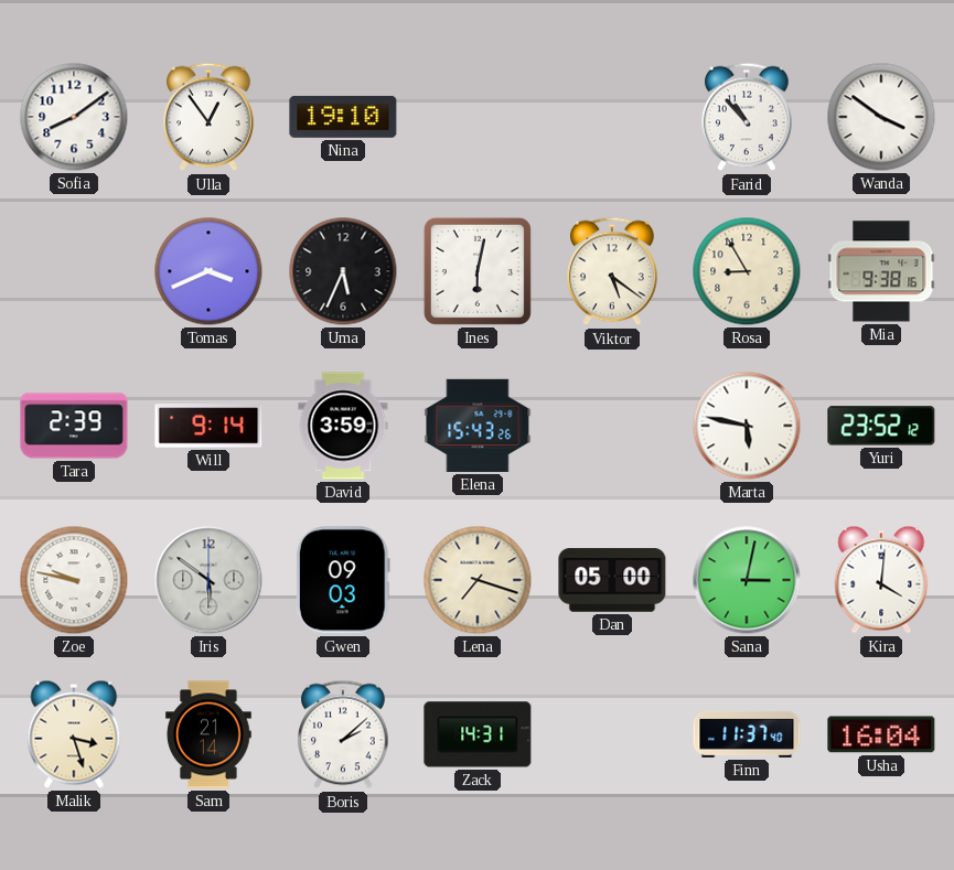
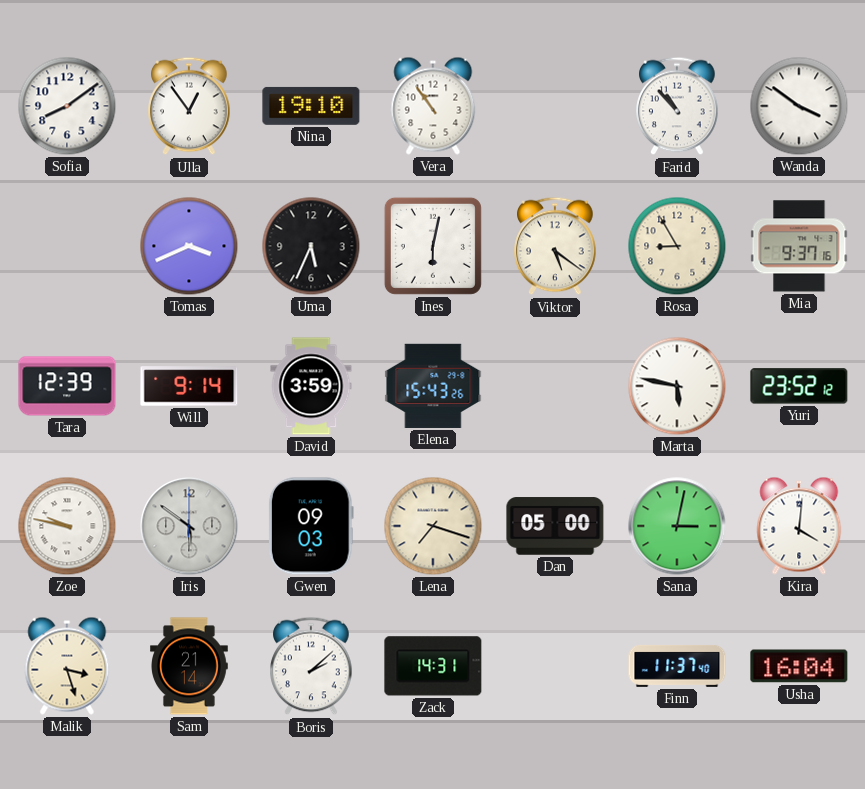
Vera: none -> 10:54
Mia: 9:38 -> 9:37
Tara: 2:39 -> 12:39
